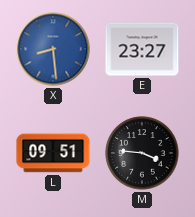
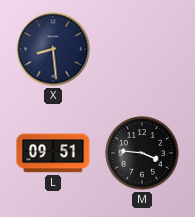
X dial: blue -> navy
E: 23:27 -> none
